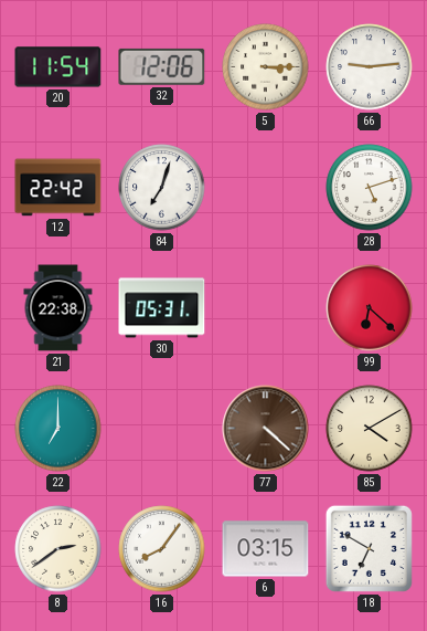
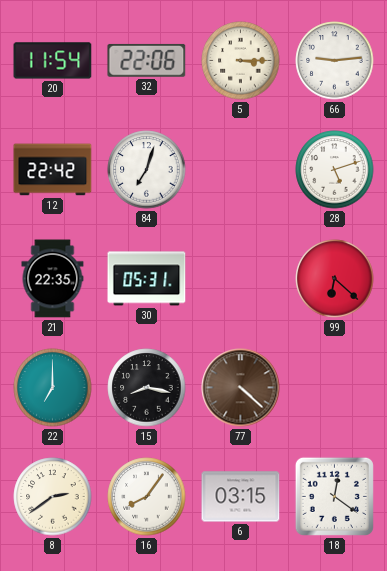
32: 12:06 -> 22:06
21: 22:38 -> 22:35
15: none -> 8:17
85: 4:10 -> none
18: 6:50 -> 12:21
